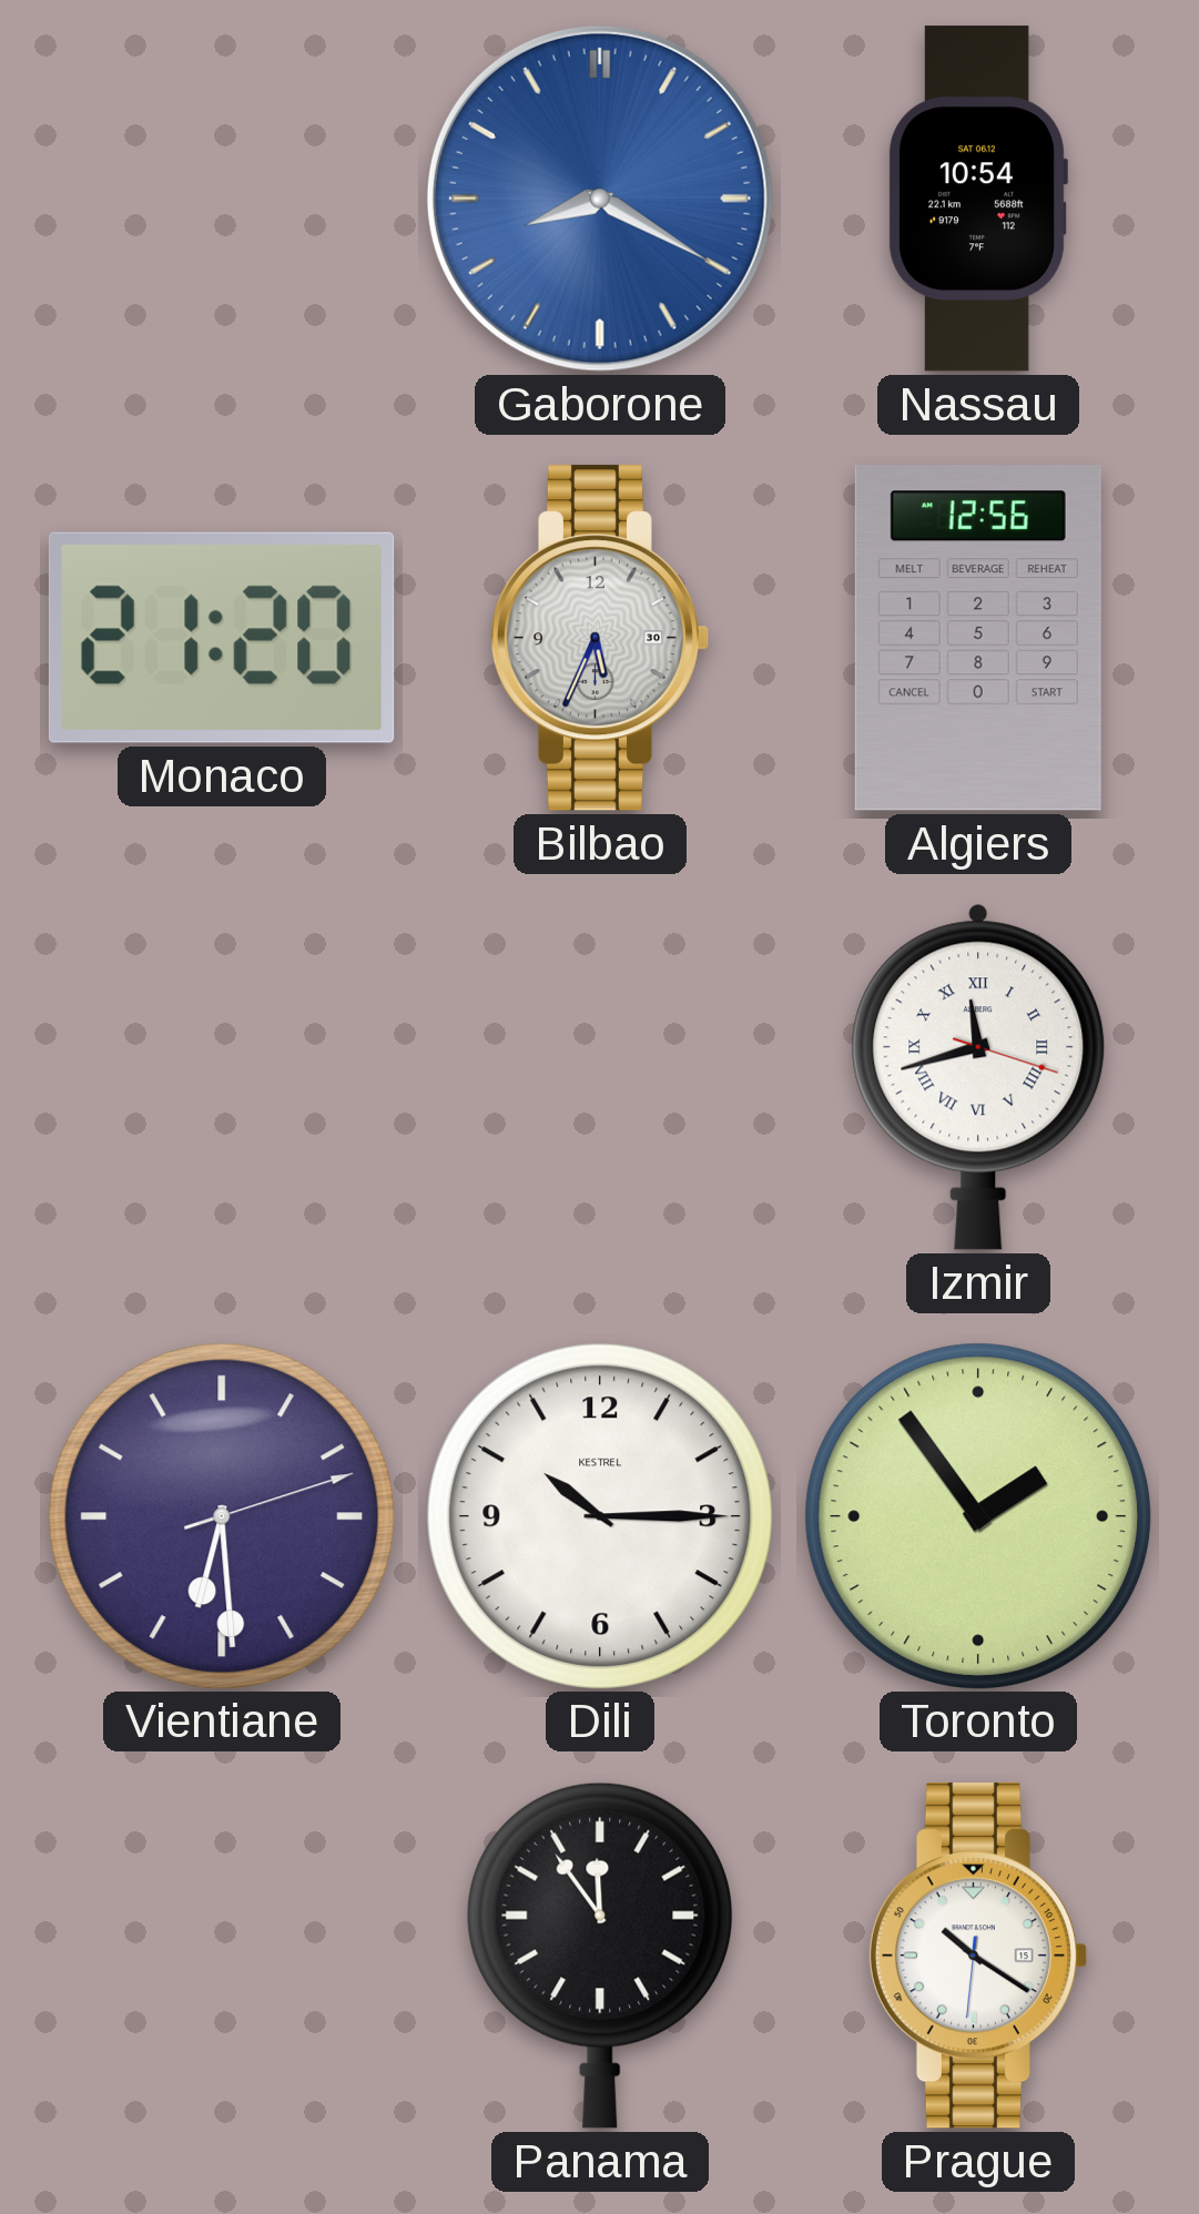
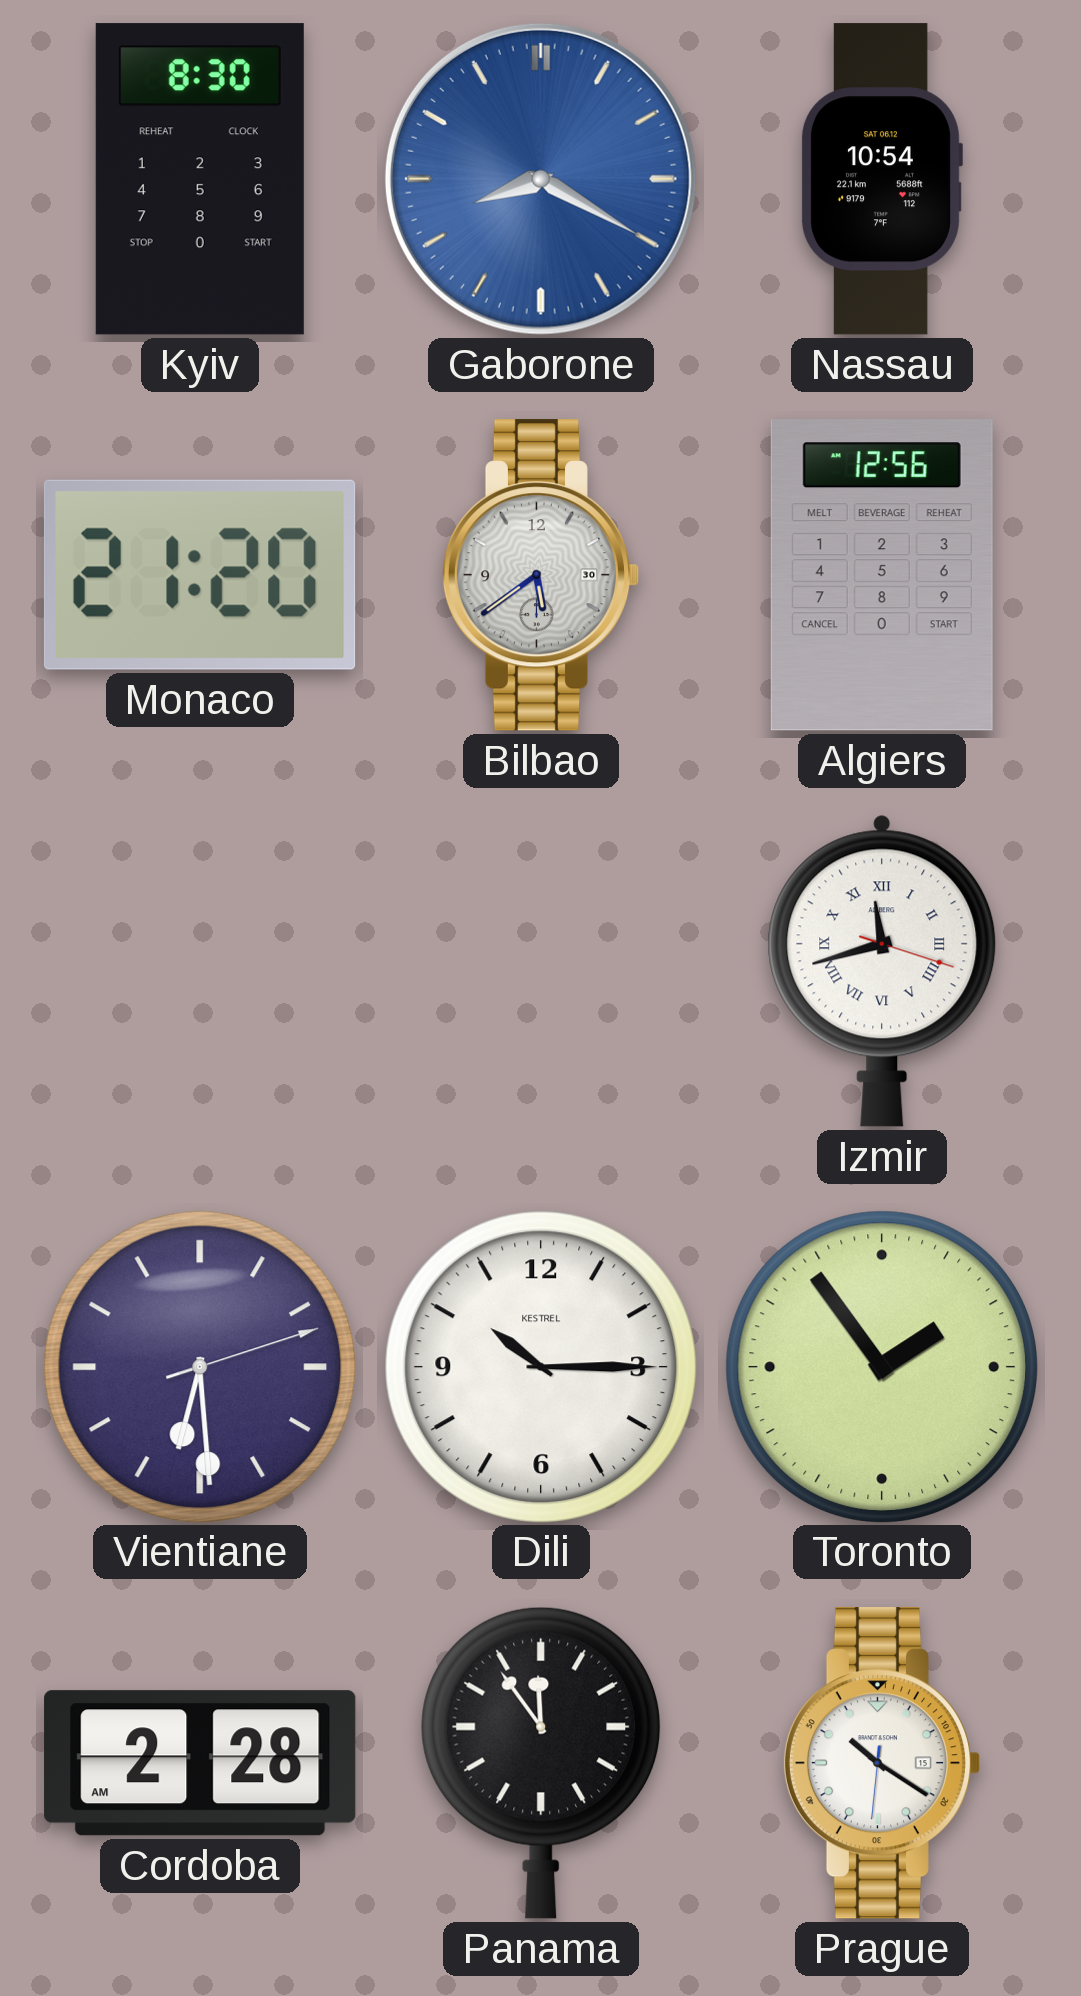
Kyiv: none -> 8:30
Bilbao: 5:34 -> 5:39
Cordoba: none -> 2:28
